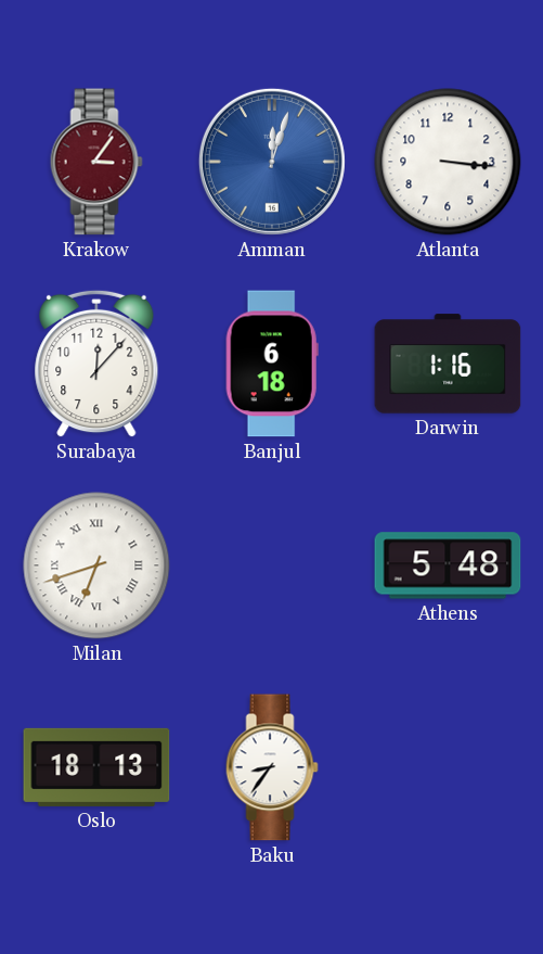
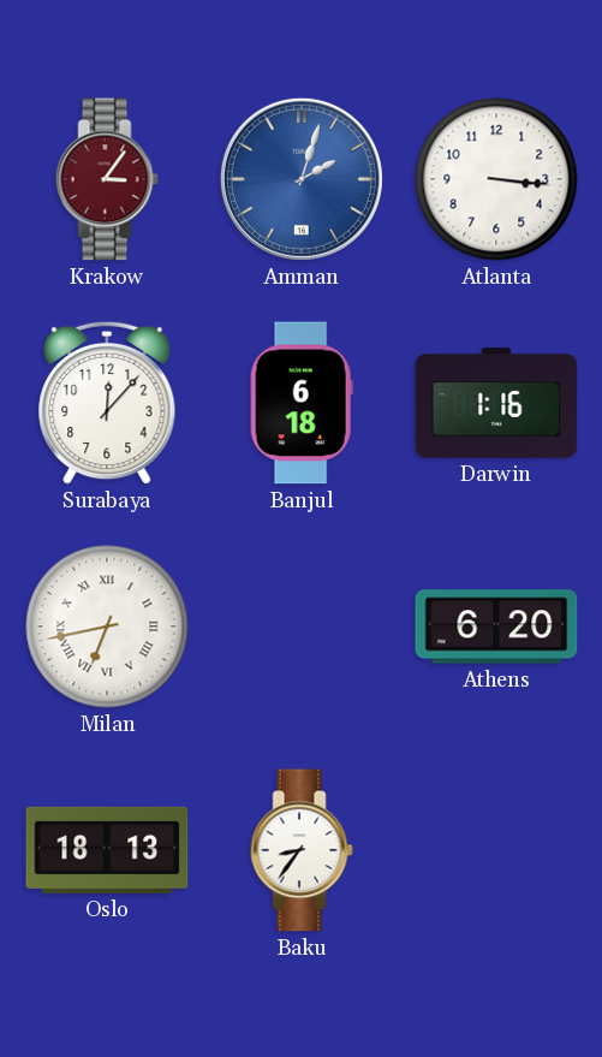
Amman: 12:03 -> 2:03
Milan: 6:42 -> 6:43
Athens: 5:48 -> 6:20
